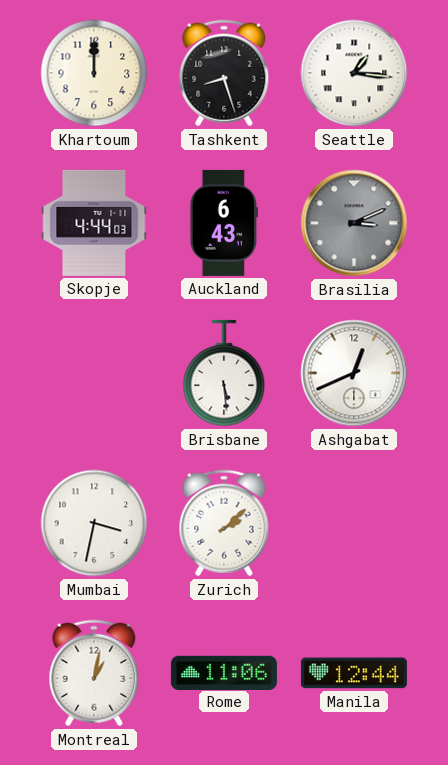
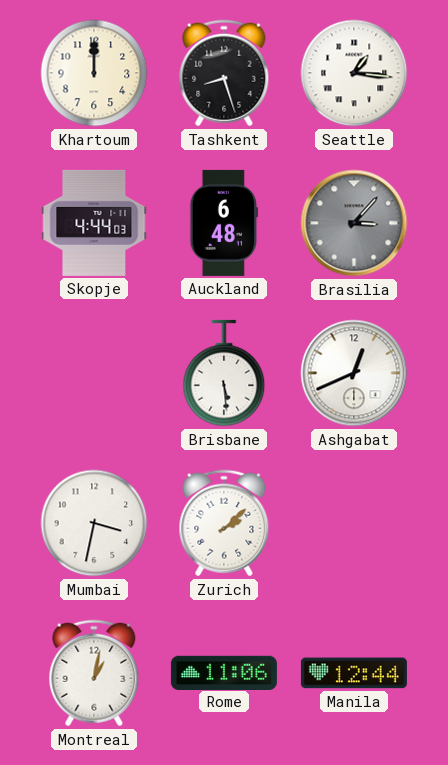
Auckland: 6:43 -> 6:48
Brasilia: 3:11 -> 3:07
